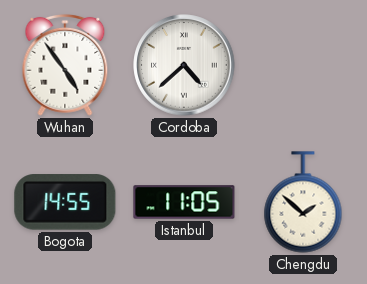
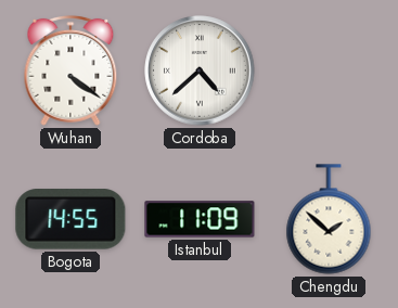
Wuhan: 4:54 -> 4:21
Istanbul: 11:05 -> 11:09
